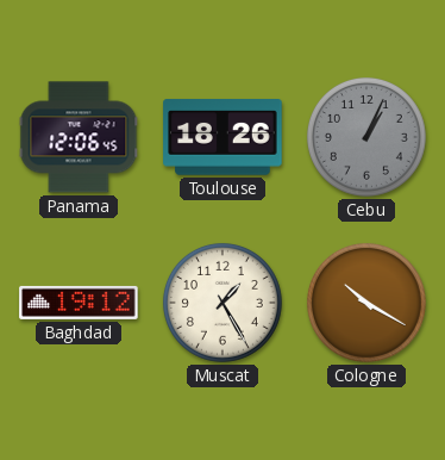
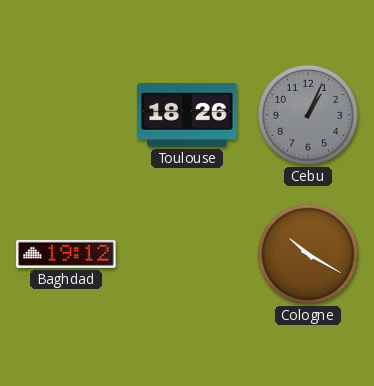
Panama: 12:06 -> none
Muscat: 1:25 -> none
